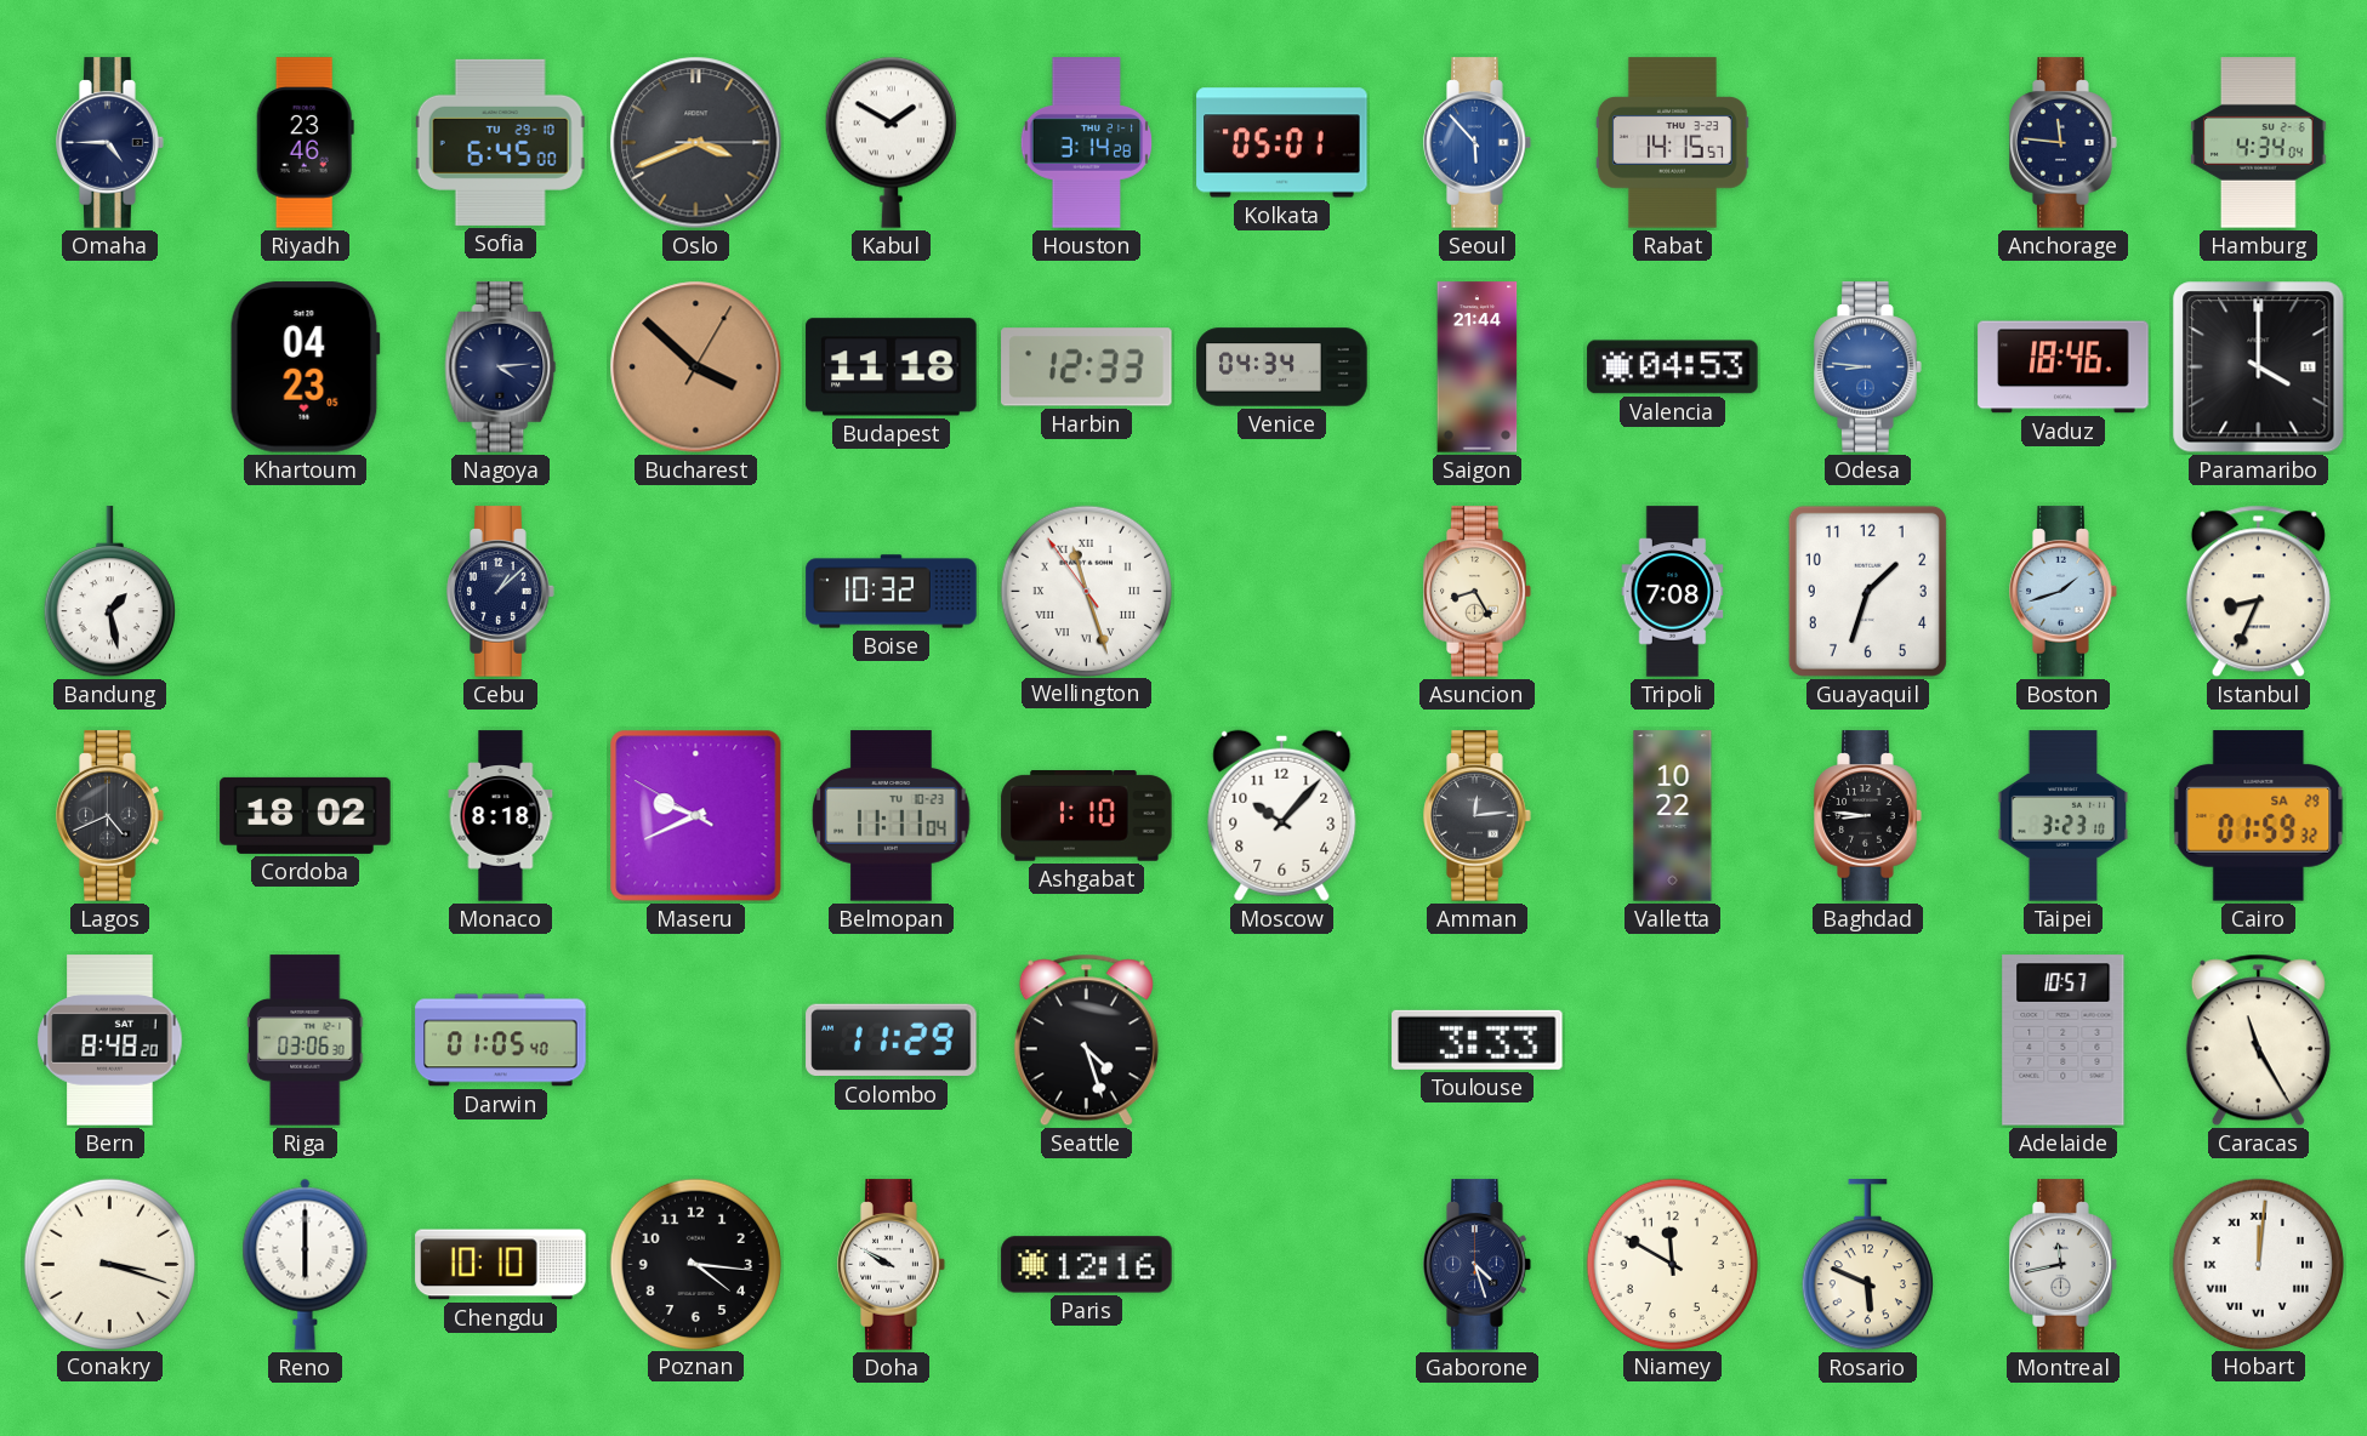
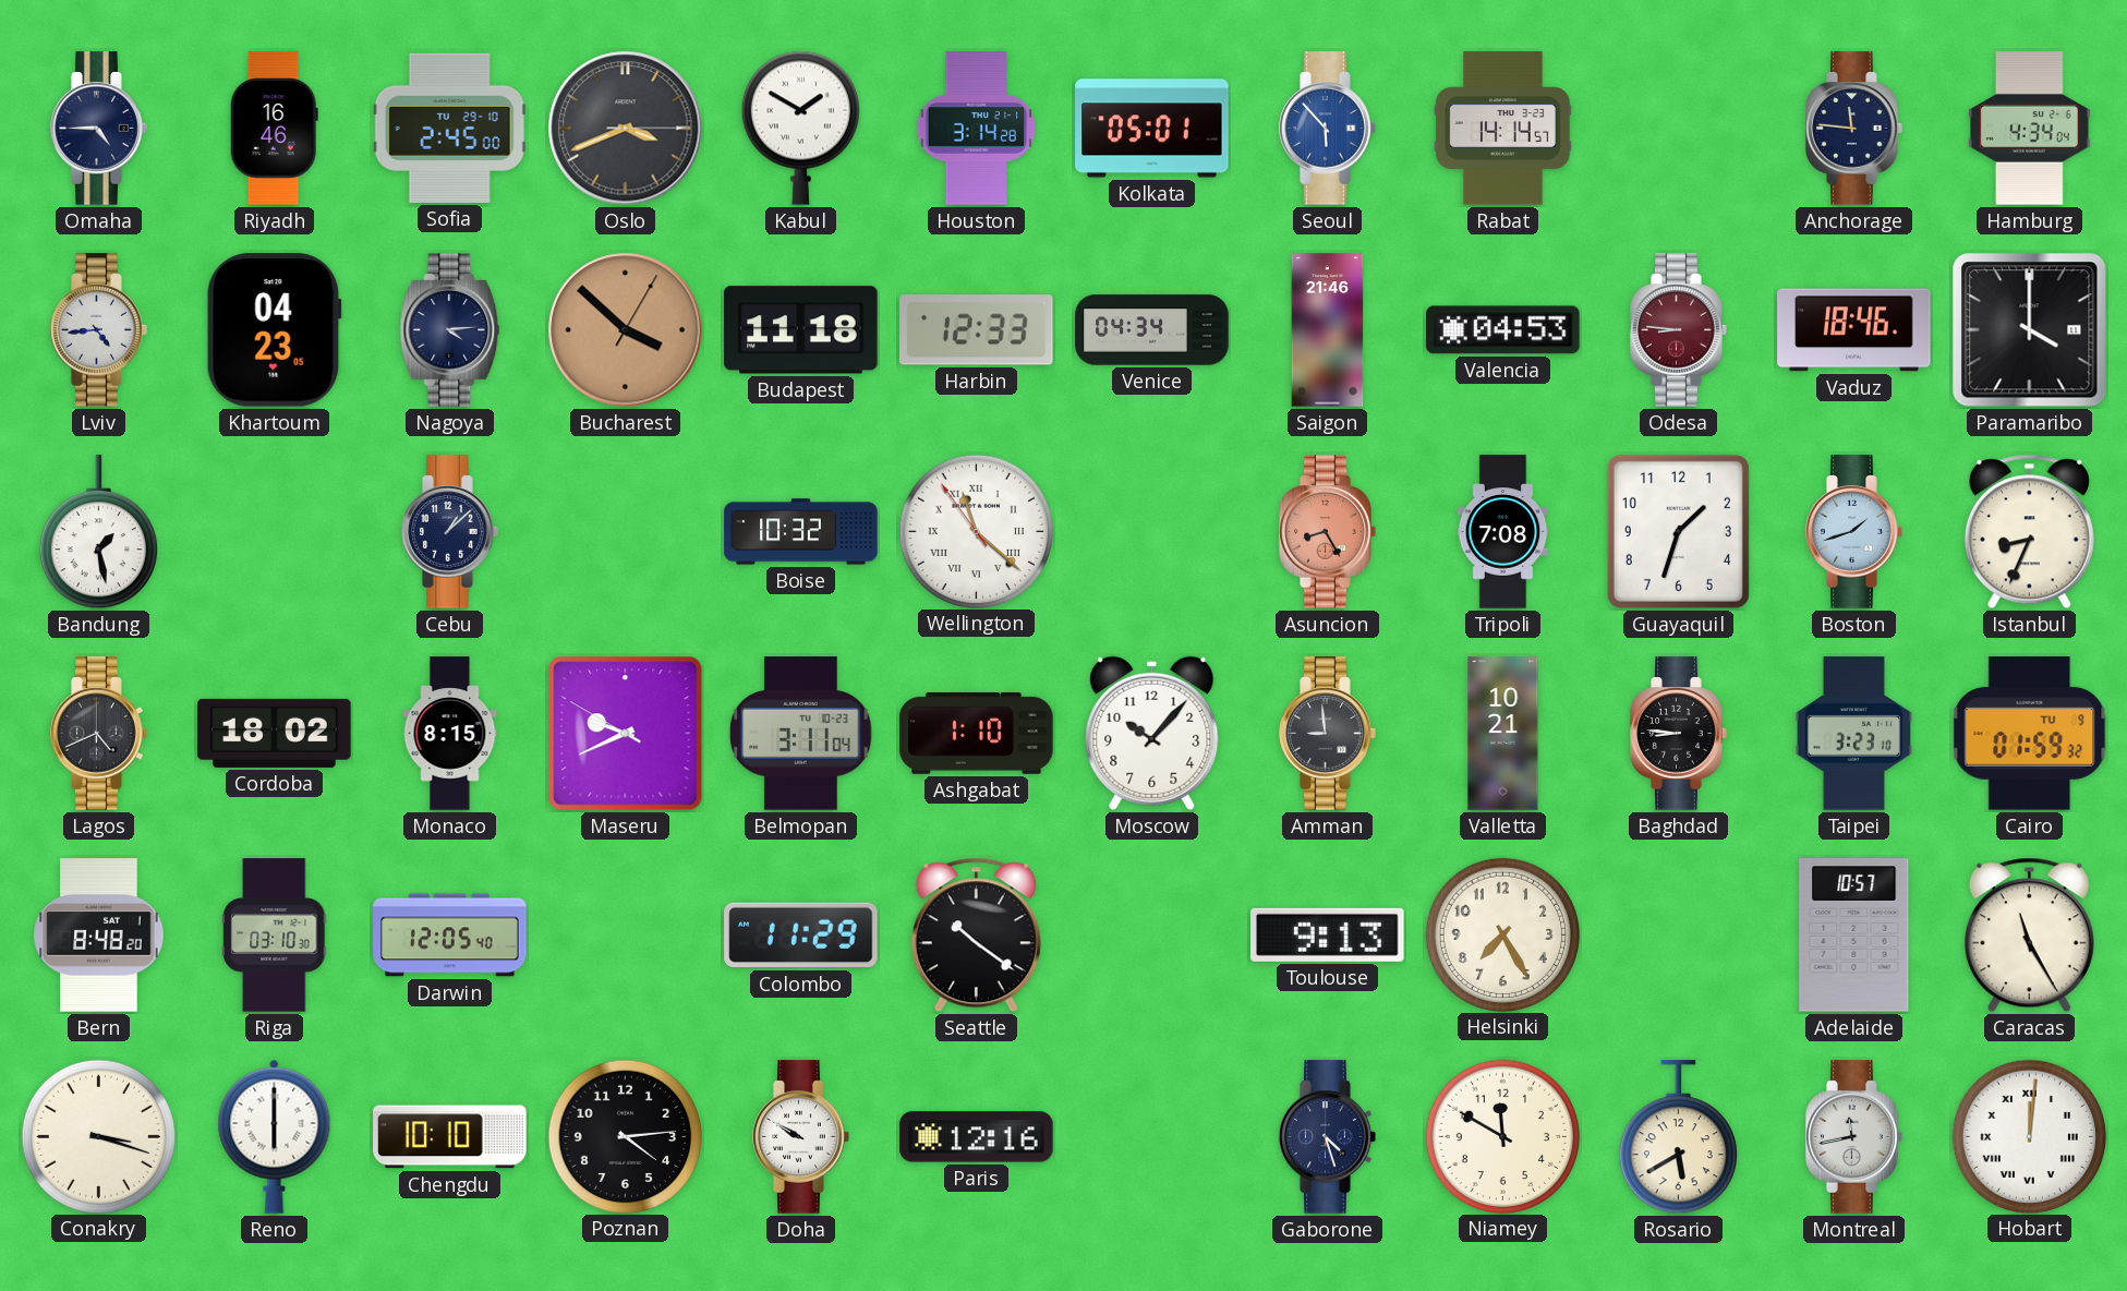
Riyadh: 23:46 -> 16:46
Sofia: 6:45 -> 2:45
Rabat: 14:15 -> 14:14
Lviv: none -> 4:44
Saigon: 21:44 -> 21:46
Odesa dial: blue -> burgundy
Wellington: 11:26 -> 11:21
Asuncion dial: cream -> salmon
Monaco: 8:18 -> 8:15
Belmopan: 11:11 -> 3:11
Amman: 12:14 -> 8:59
Valletta: 10:22 -> 10:21
Cairo date: SA 29 -> TU 9
Riga: 03:06 -> 03:10
Darwin: 01:05 -> 12:05
Seattle: 4:27 -> 10:21
Toulouse: 3:33 -> 9:13
Helsinki: none -> 7:25
Poznan: 4:16 -> 4:14
Rosario: 5:49 -> 5:40
